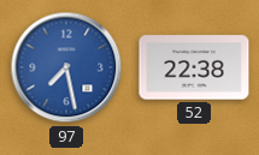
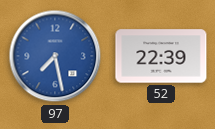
52: 22:38 -> 22:39
